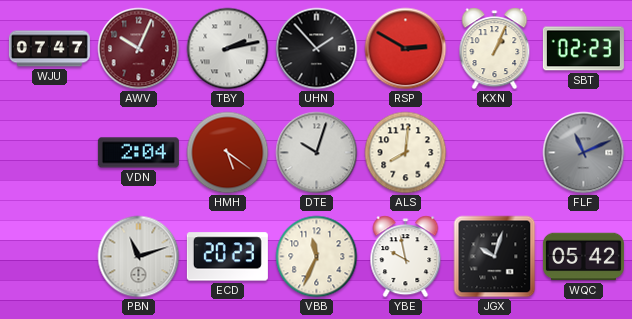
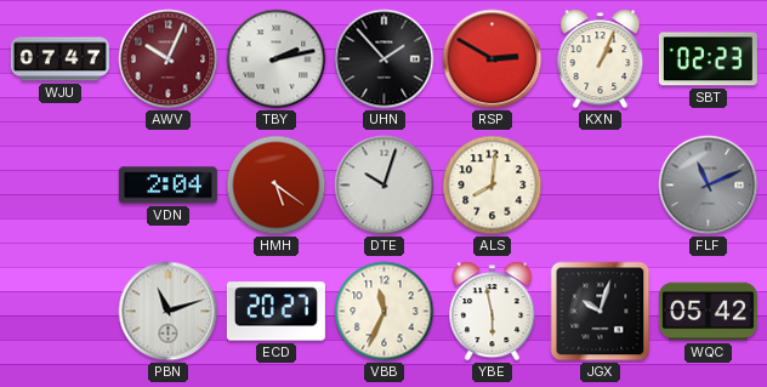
ECD: 20:23 -> 20:27
YBE: 9:58 -> 5:58
